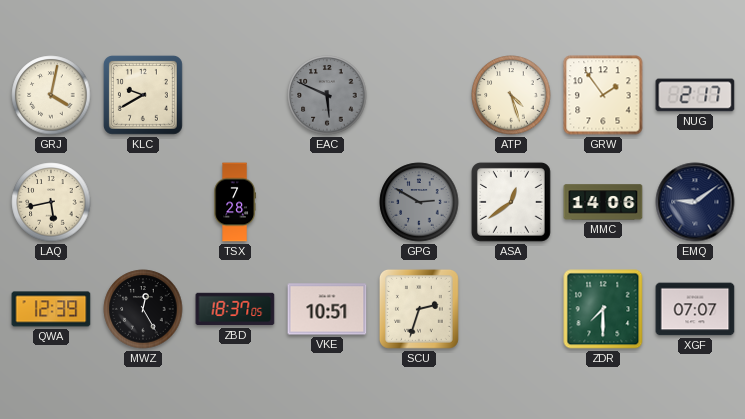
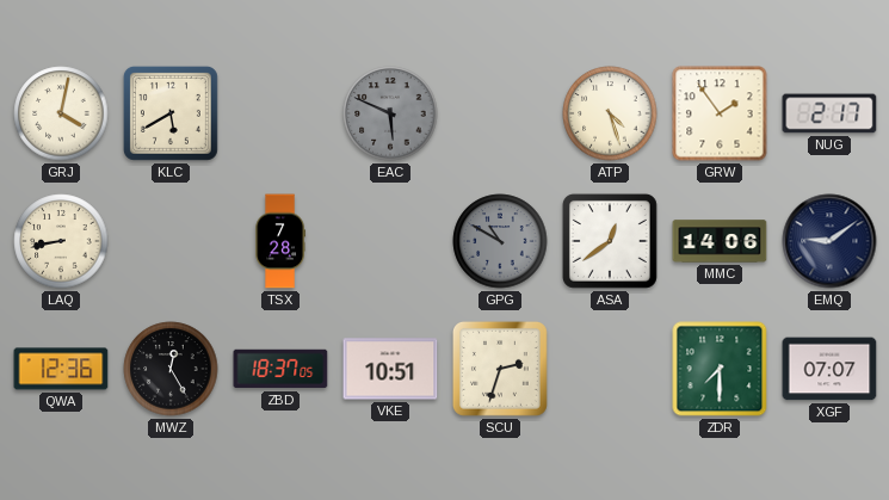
KLC: 9:40 -> 5:40
LAQ: 5:43 -> 8:43
GPG: 2:50 -> 10:50
QWA: 12:39 -> 12:36
